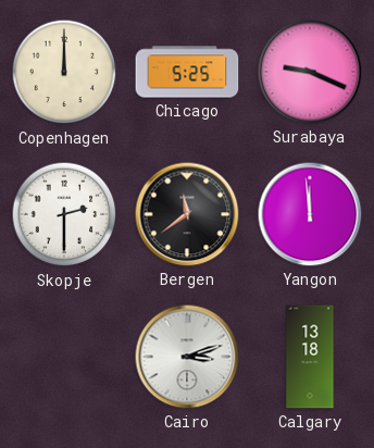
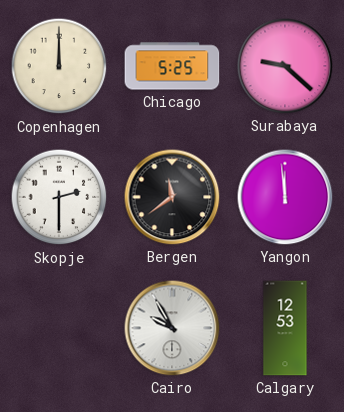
Surabaya: 9:19 -> 9:22
Cairo: 3:12 -> 9:55
Calgary: 13:18 -> 12:53
